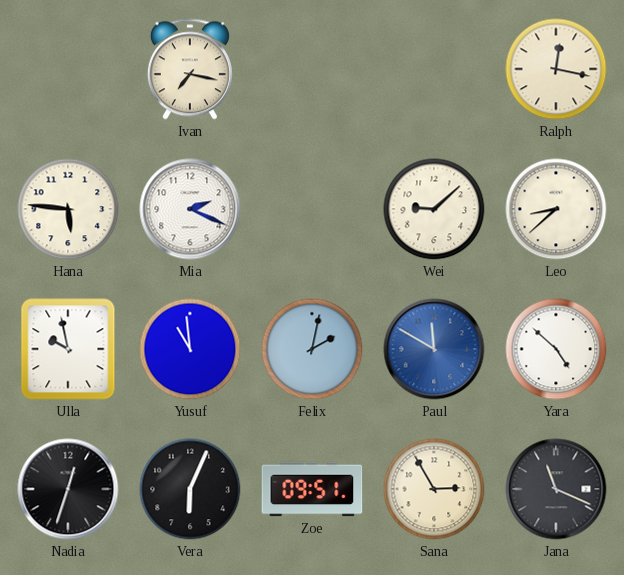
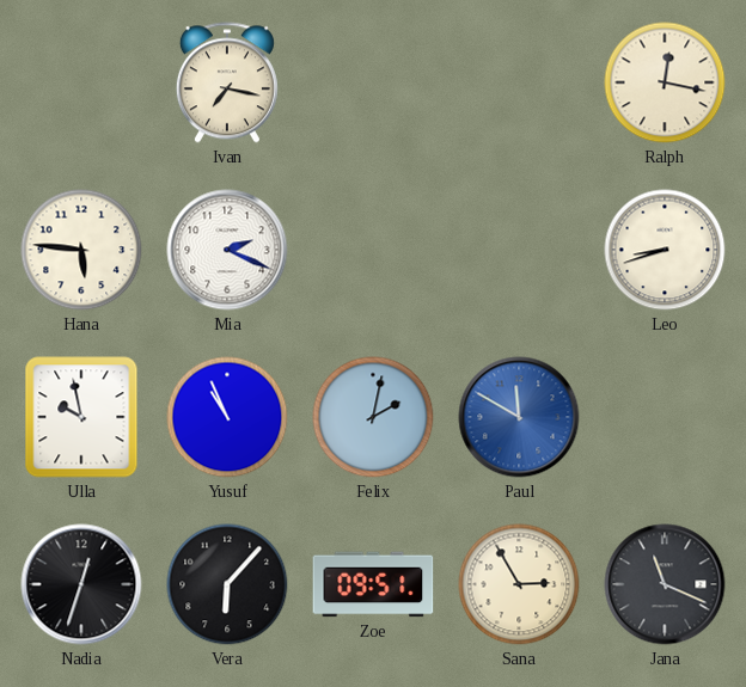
Wei: 9:08 -> none
Leo: 8:38 -> 8:42
Yusuf: 10:59 -> 10:56
Yara: 4:52 -> none
Vera: 6:04 -> 6:07
